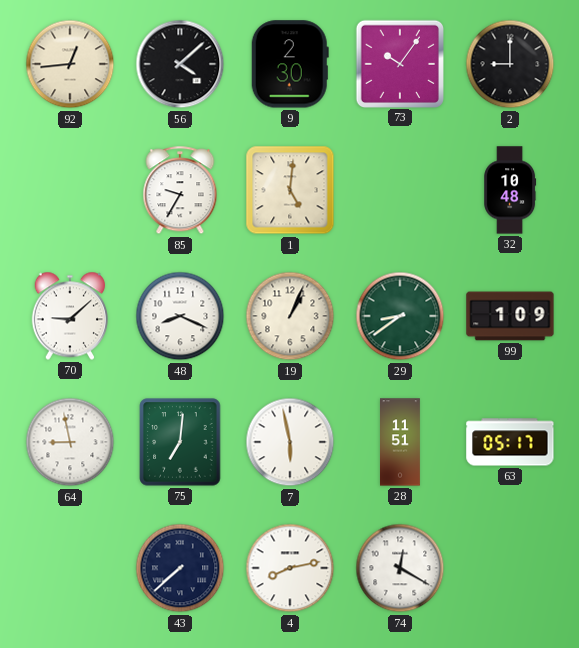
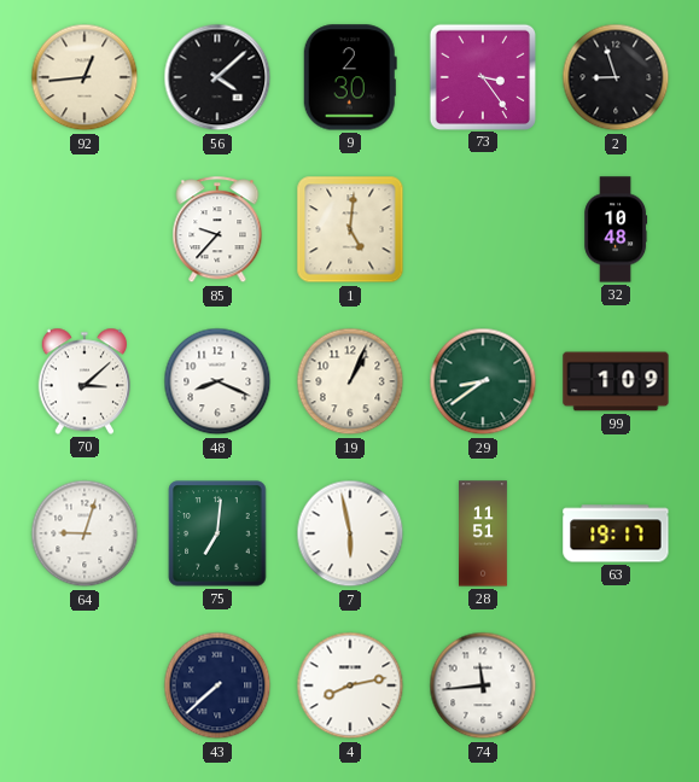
73: 10:06 -> 3:24
2: 9:00 -> 8:57
85: 9:35 -> 9:37
70: 9:08 -> 3:08
64: 8:58 -> 9:03
63: 05:17 -> 19:17
74: 12:20 -> 11:44
